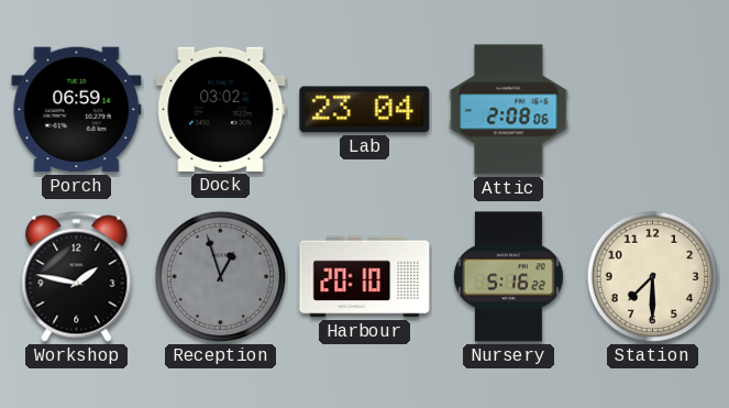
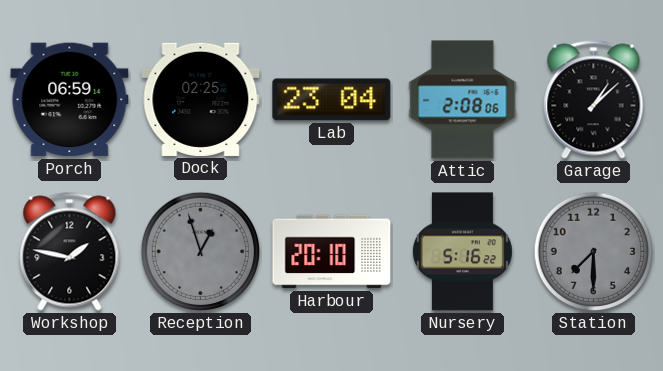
Dock: 03:02 -> 02:25
Garage: none -> 1:08
Station dial: cream -> grey
